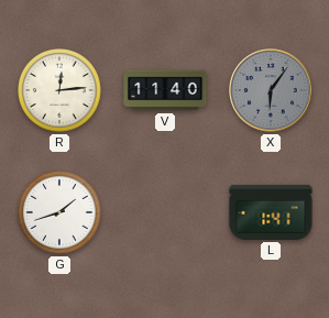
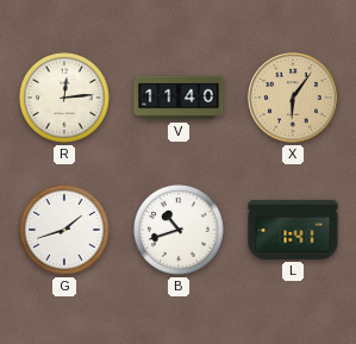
X dial: grey -> champagne
B: none -> 10:42
